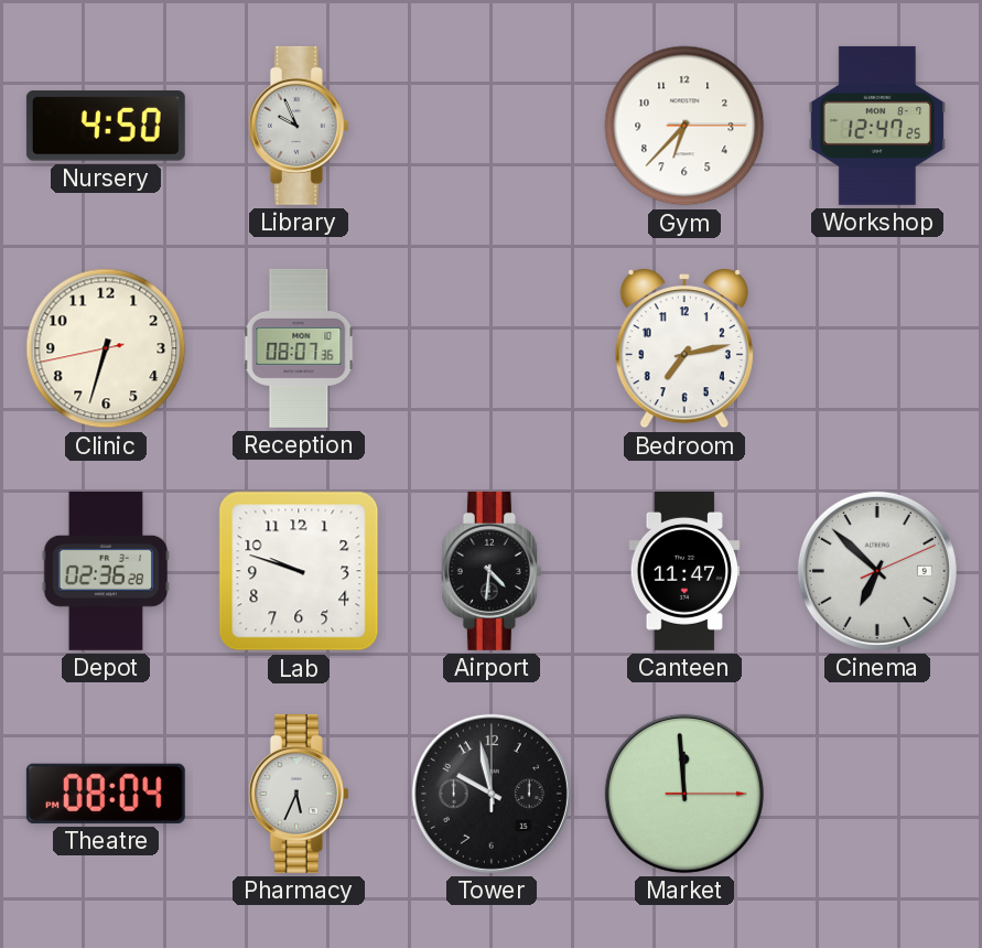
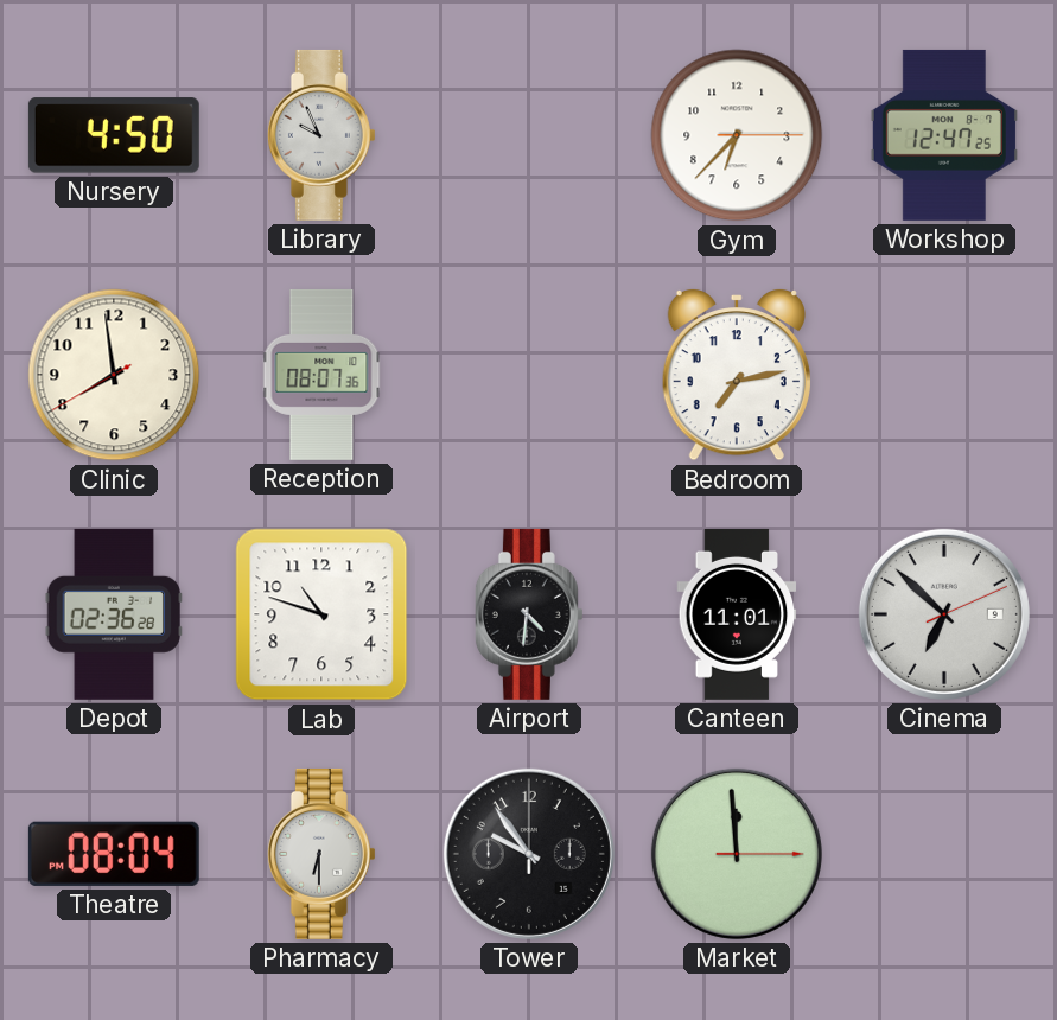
Clinic: 6:32 -> 7:58
Lab: 9:48 -> 10:48
Canteen: 11:47 -> 11:01
Pharmacy: 5:34 -> 6:30
Tower: 9:58 -> 9:54
